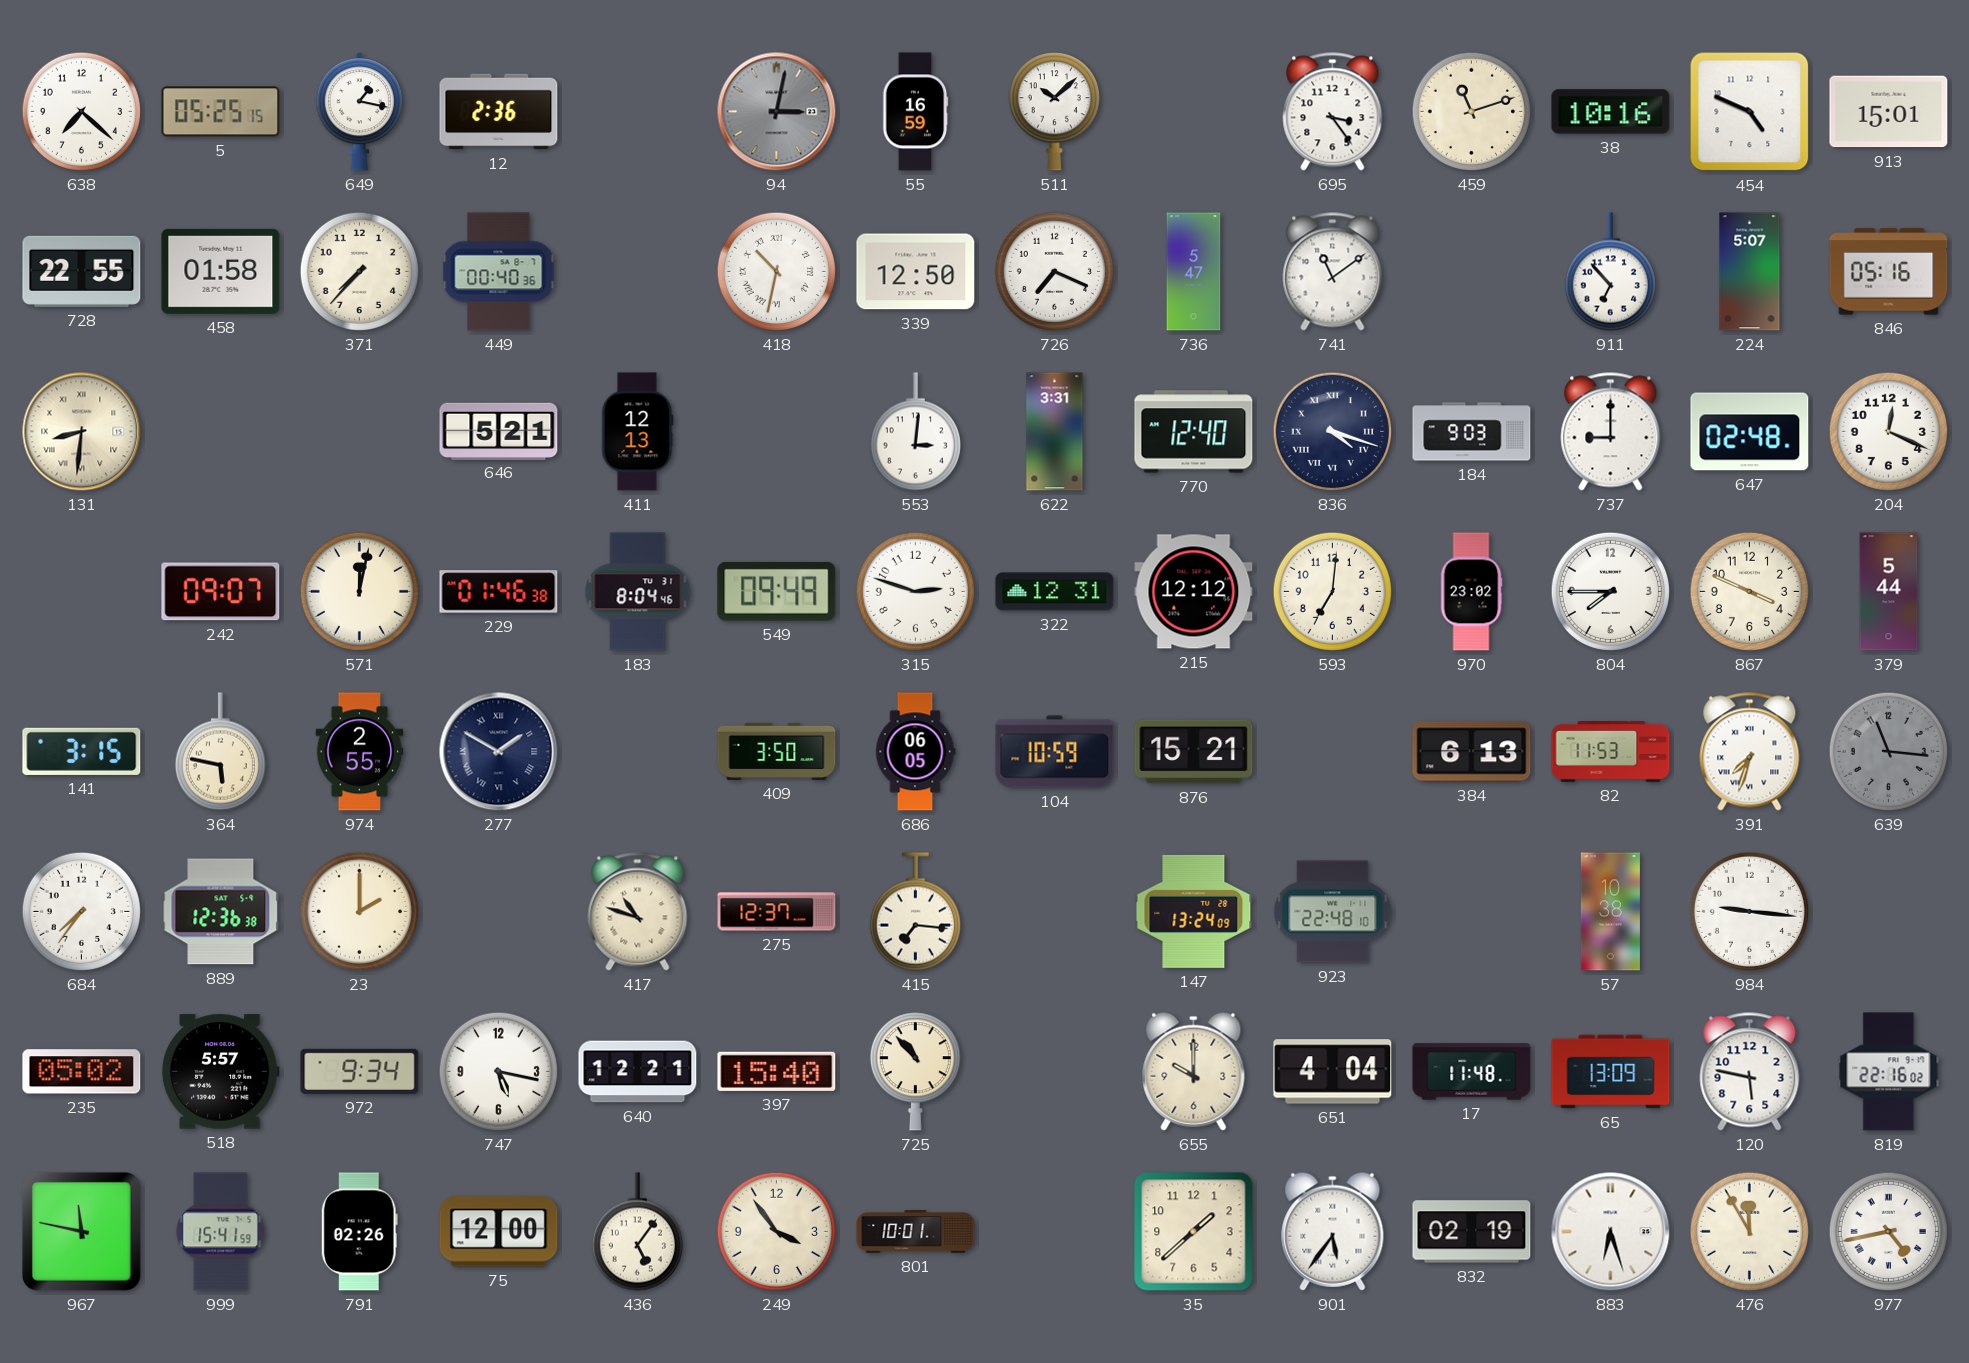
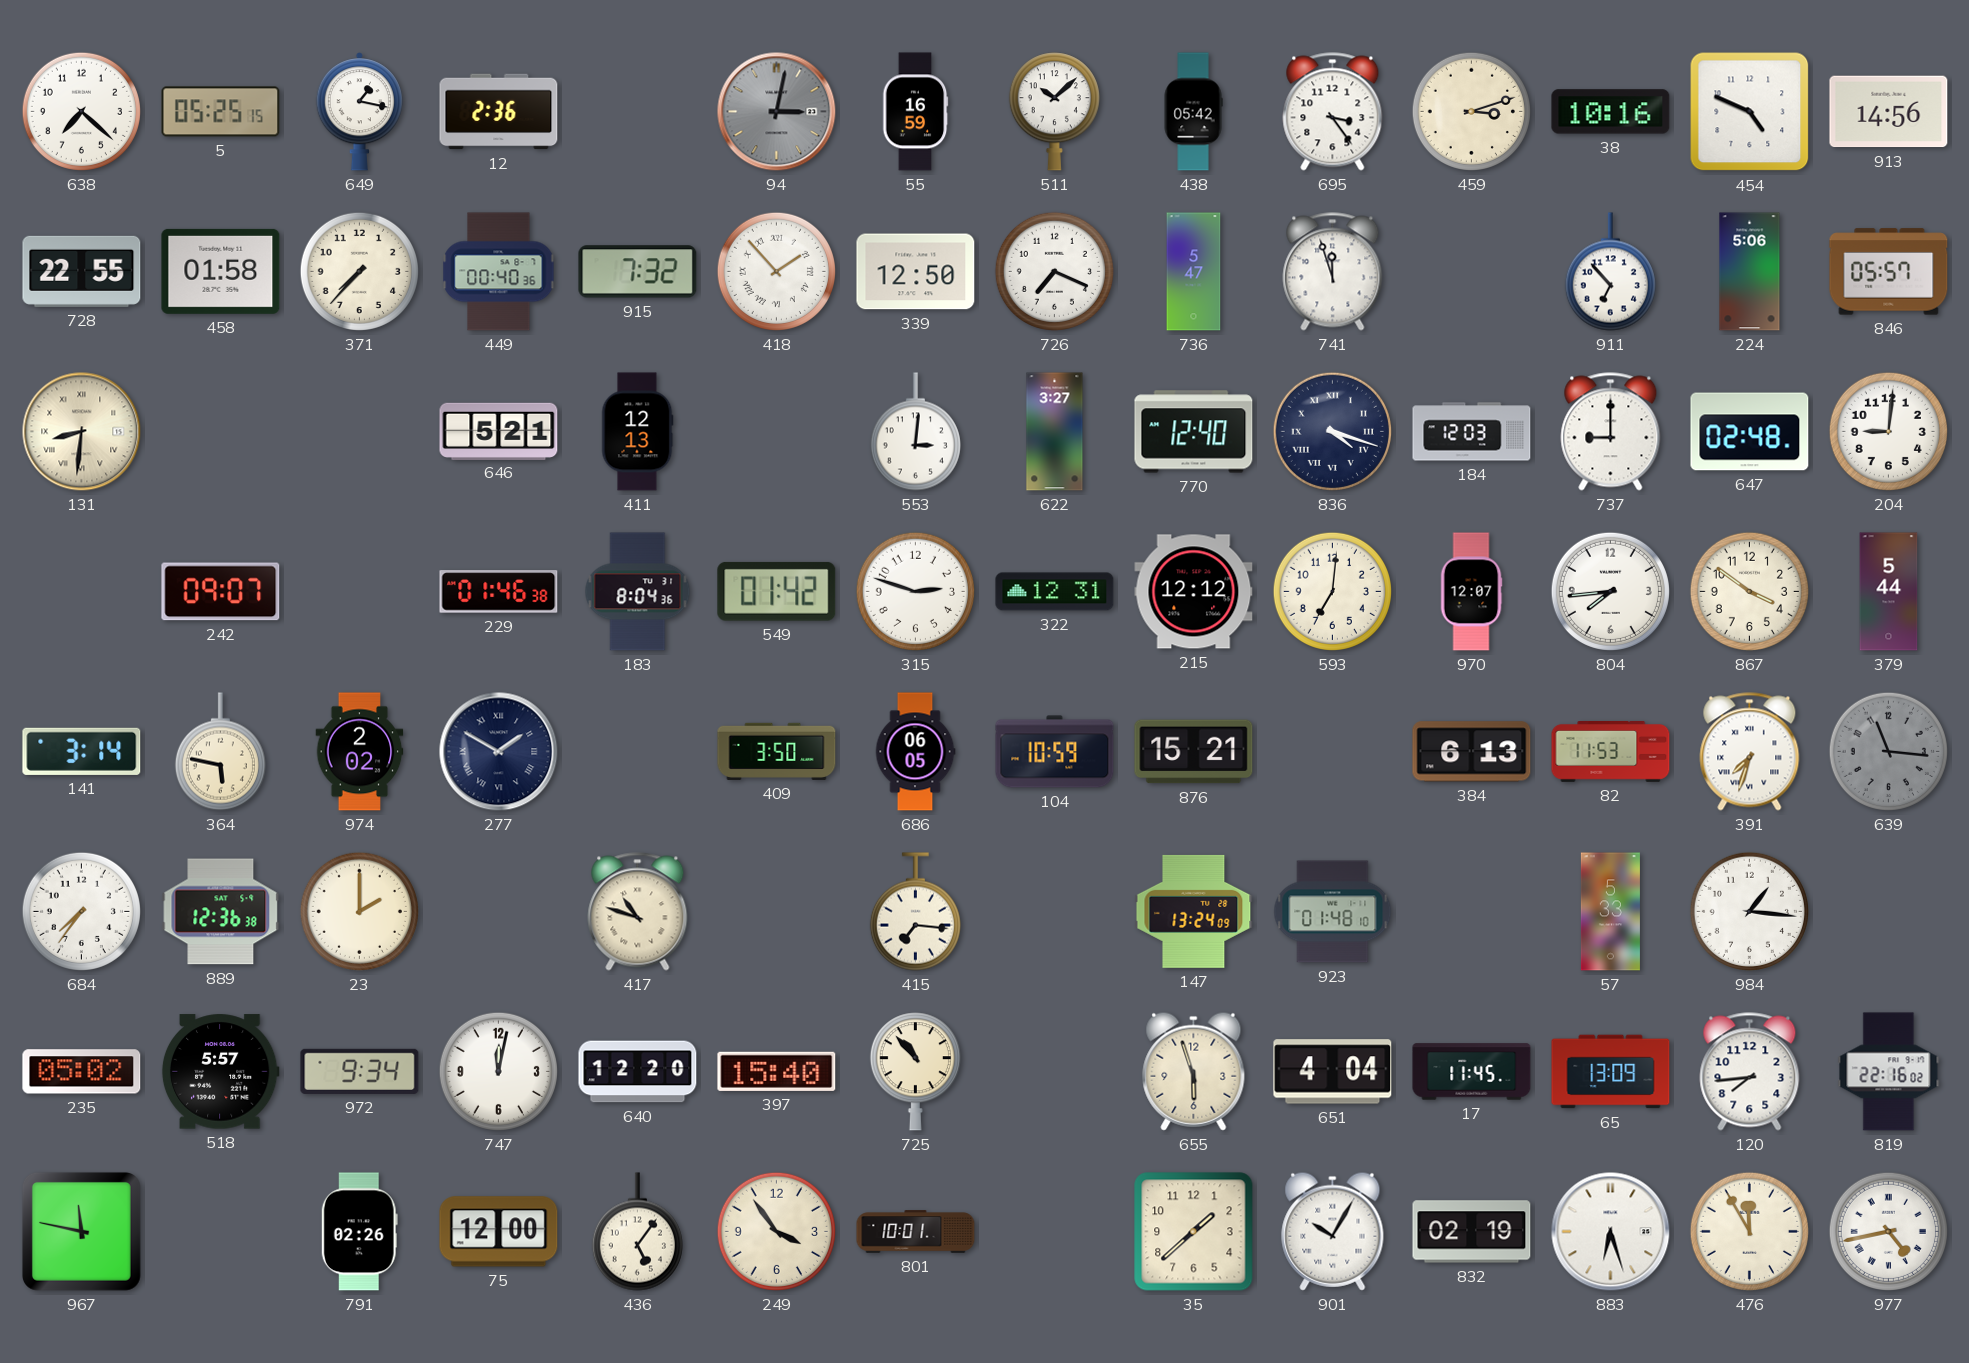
438: none -> 05:42
459: 11:12 -> 3:12
913: 15:01 -> 14:56
915: none -> 7:32
418: 10:32 -> 1:53
741: 11:09 -> 11:57
224: 5:07 -> 5:06
846: 05:16 -> 05:57
622: 3:31 -> 3:27
184: 9:03 -> 12:03
204: 12:19 -> 9:01
571: 12:02 -> none
183: 8:04:46 -> 8:04:36
549: 09:49 -> 01:42
970: 23:02 -> 12:07
804: 7:45 -> 7:44
867: 3:49 -> 3:51
141: 3:15 -> 3:14
974: 2:55 -> 2:02
275: 12:37 -> none
923: 22:48 -> 01:48
57: 10:38 -> 5:33
984: 9:16 -> 1:16
747: 5:17 -> 12:02
640: 12:21 -> 12:20
655: 10:00 -> 5:57
17: 11:48 -> 11:45
120: 5:47 -> 7:44
999: 15:41 -> none
901: 5:36 -> 10:05
